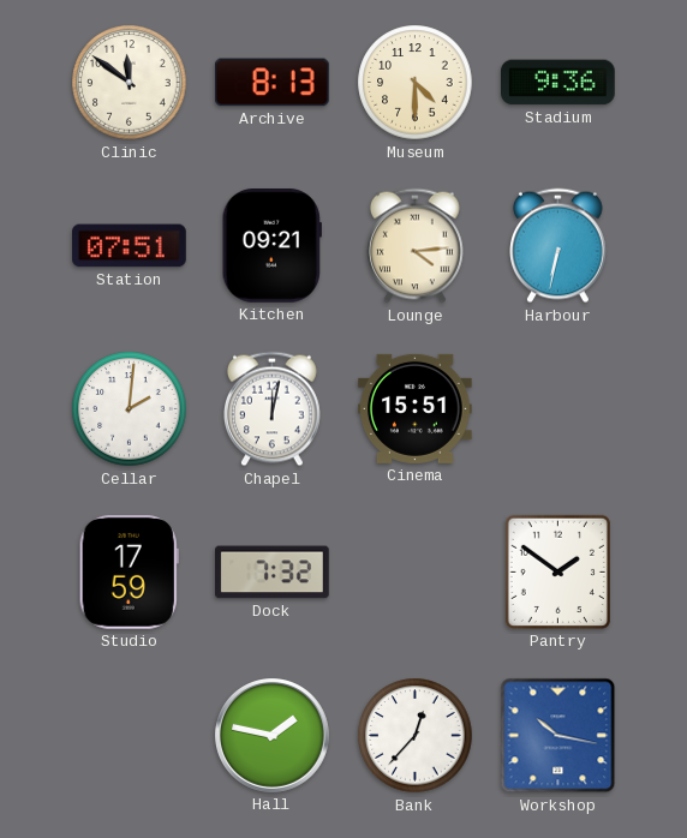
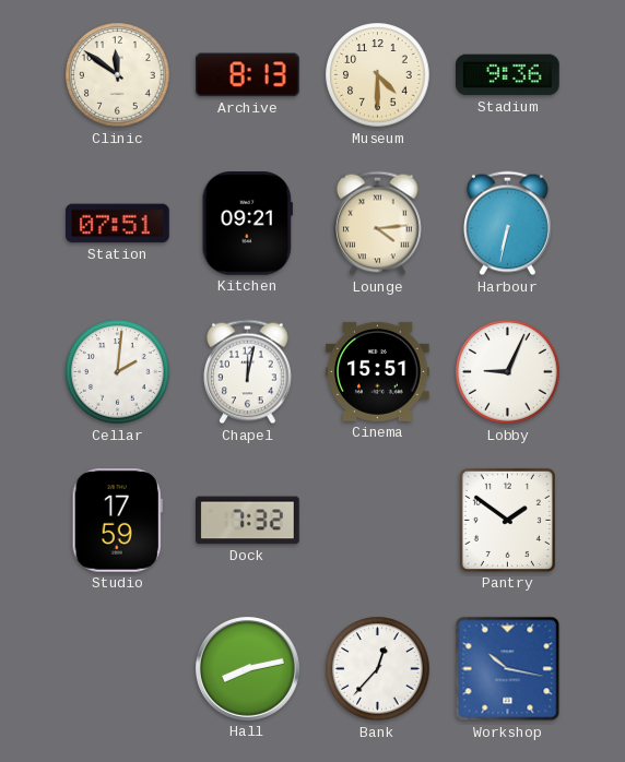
Lobby: none -> 9:04
Hall: 1:47 -> 8:13
